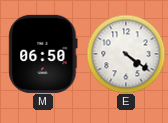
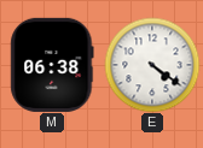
M: 06:50 -> 06:38
